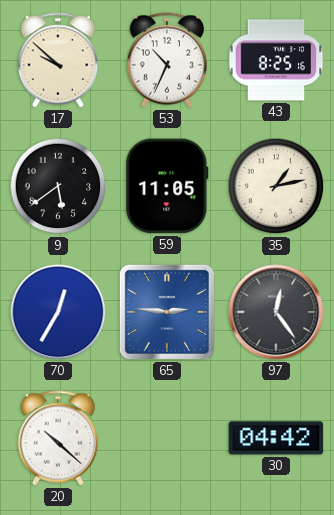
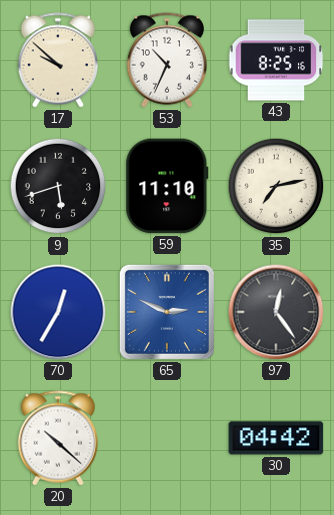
9: 5:39 -> 5:42
59: 11:05 -> 11:10
35: 1:13 -> 7:13
65: 2:46 -> 2:49
